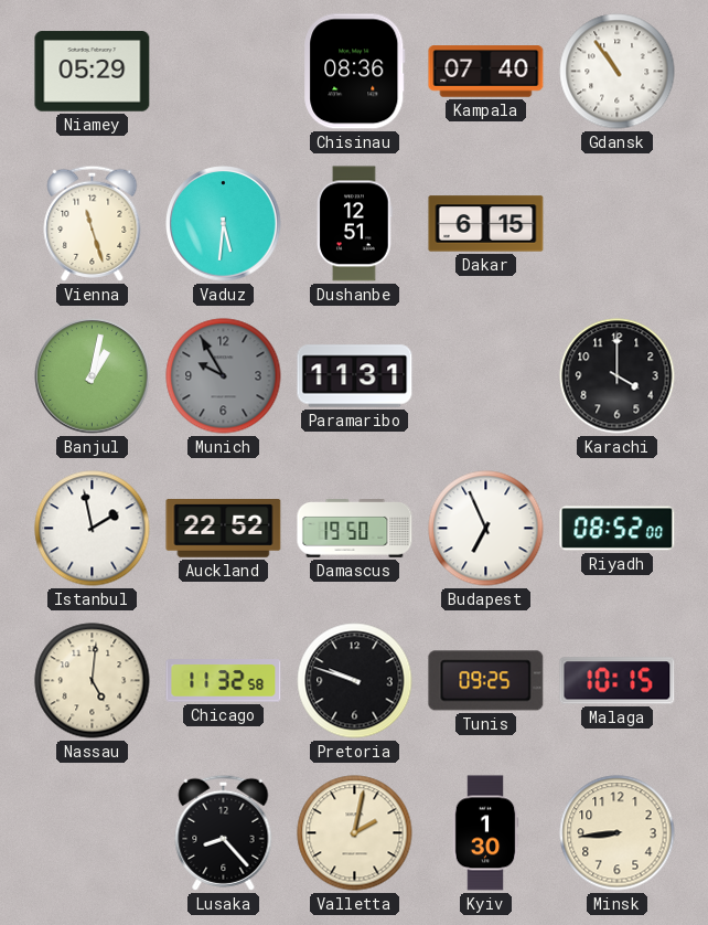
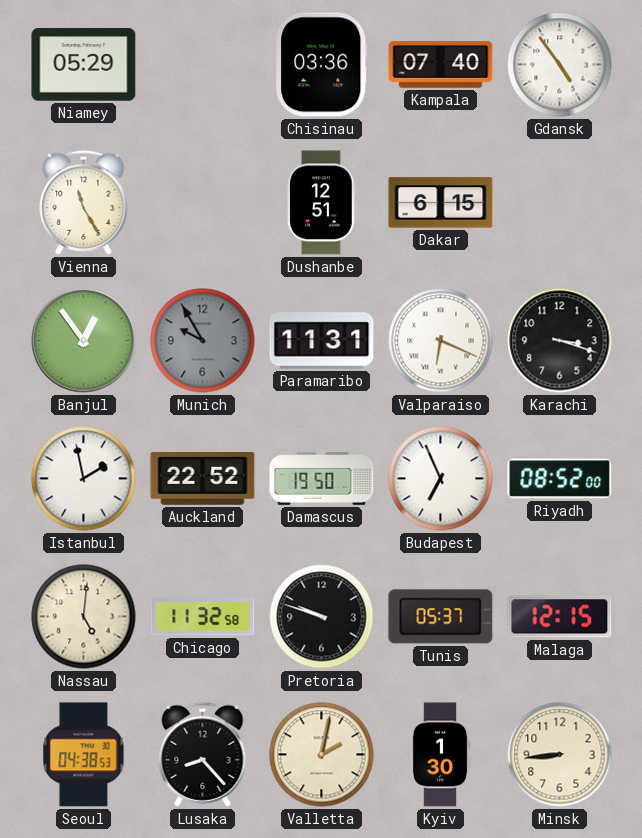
Chisinau: 08:36 -> 03:36
Gdansk: 10:54 -> 4:54
Vienna: 11:27 -> 11:25
Vaduz: 5:31 -> none
Banjul: 1:02 -> 12:54
Valparaiso: none -> 6:19
Karachi: 4:00 -> 3:18
Tunis: 09:25 -> 05:37
Malaga: 10:15 -> 12:15
Seoul: none -> 04:38
